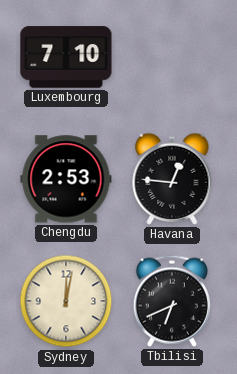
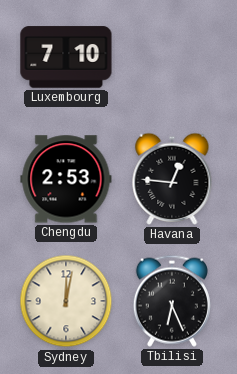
Tbilisi: 6:41 -> 6:26
